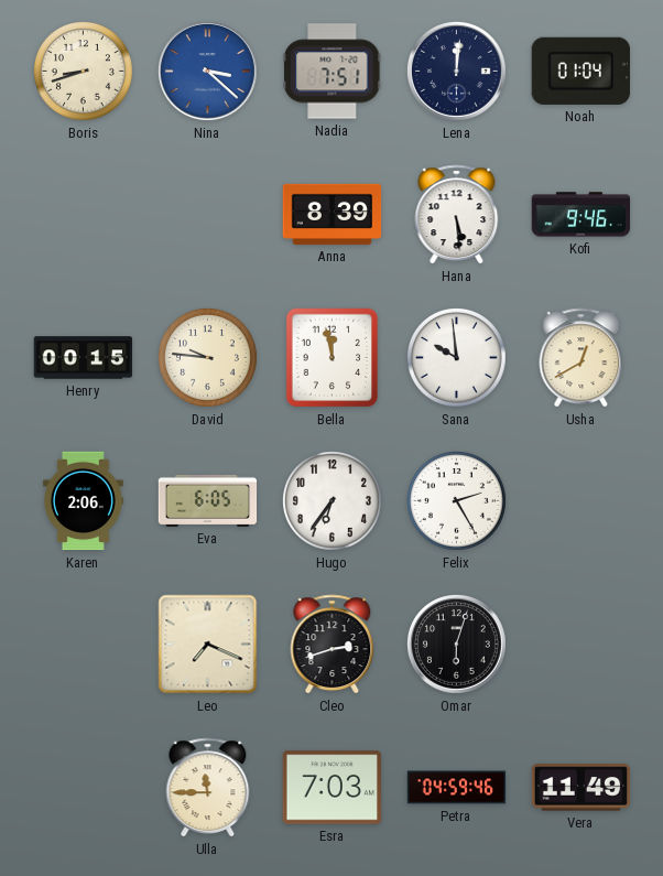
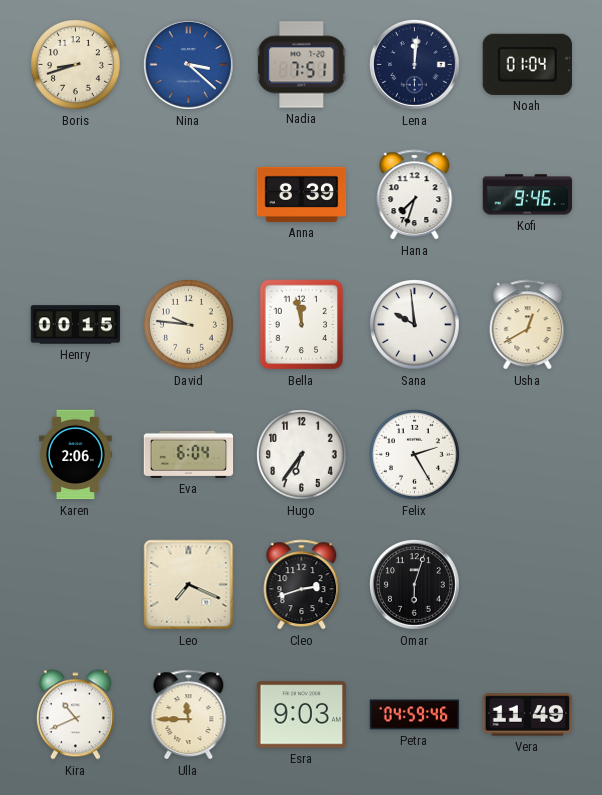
Hana: 5:29 -> 7:33
Eva: 6:05 -> 6:04
Kira: none -> 10:41
Esra: 7:03 -> 9:03
